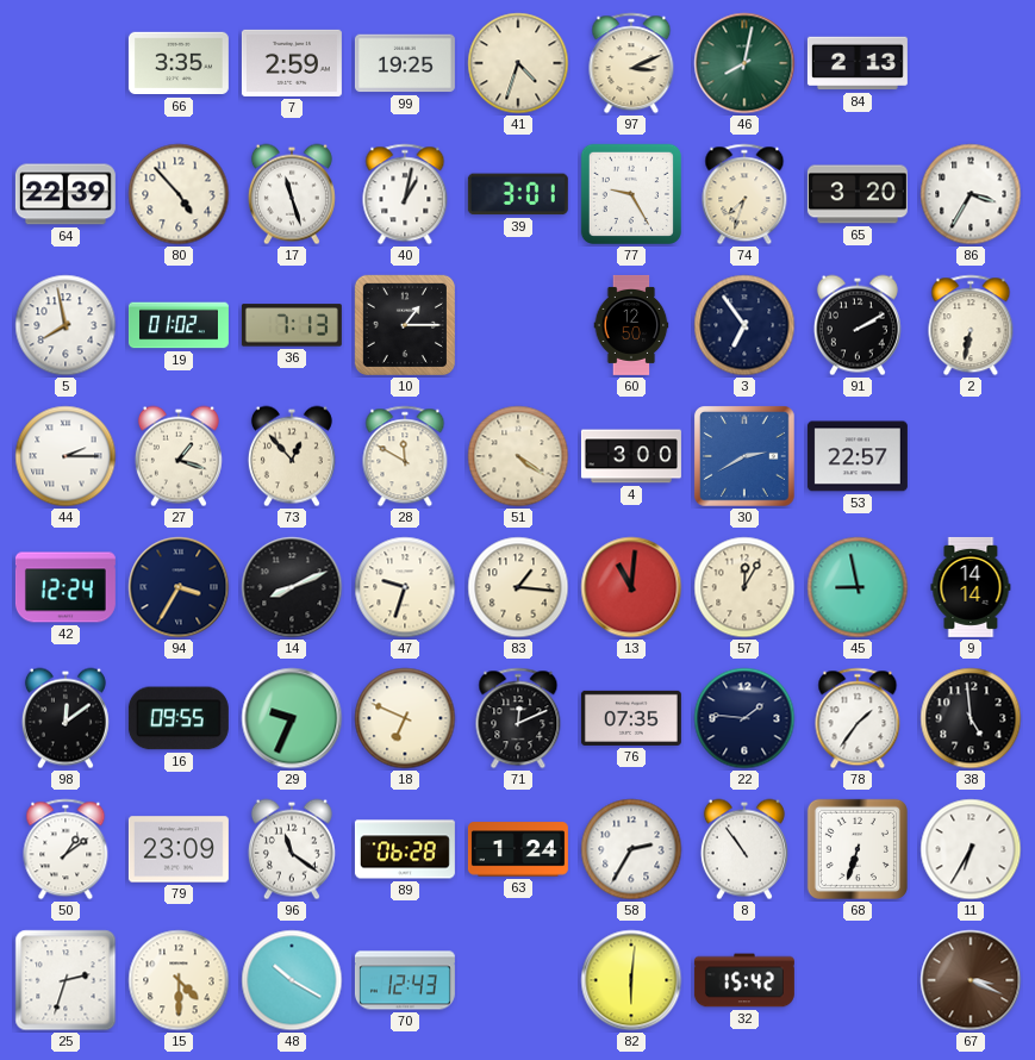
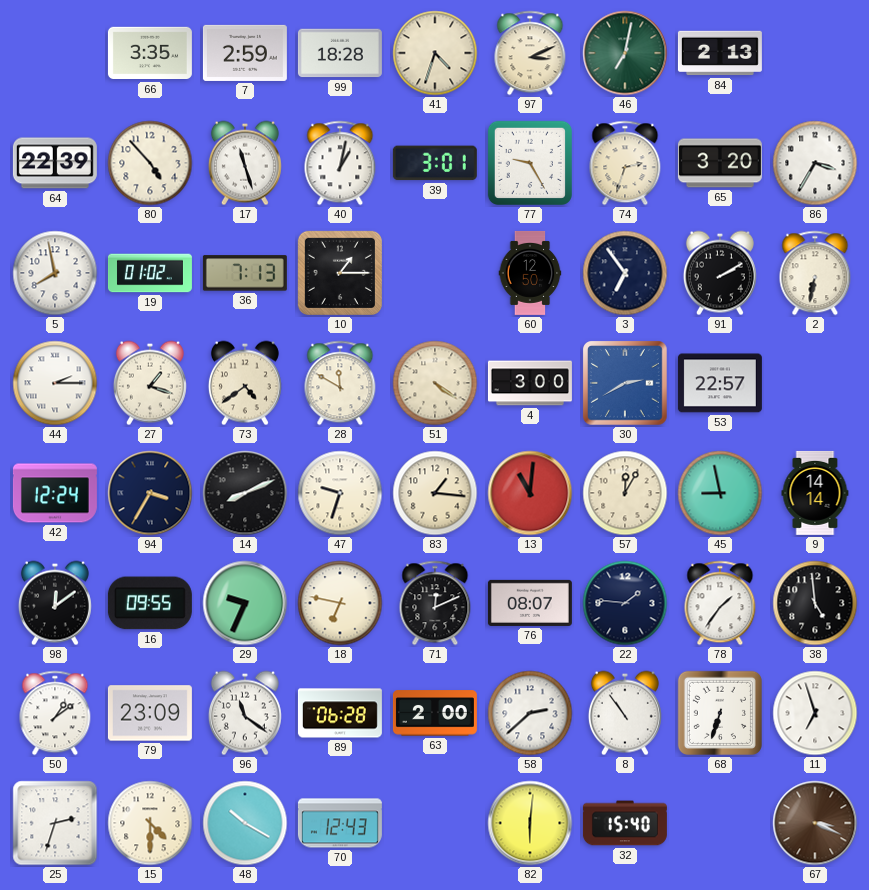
99: 19:25 -> 18:28
46: 8:02 -> 7:02
74: 7:33 -> 2:33
73: 12:53 -> 4:39
18: 6:49 -> 6:47
76: 07:35 -> 08:07
63: 1:24 -> 2:00
58: 2:35 -> 2:38
11: 6:35 -> 6:57
32: 15:42 -> 15:40
